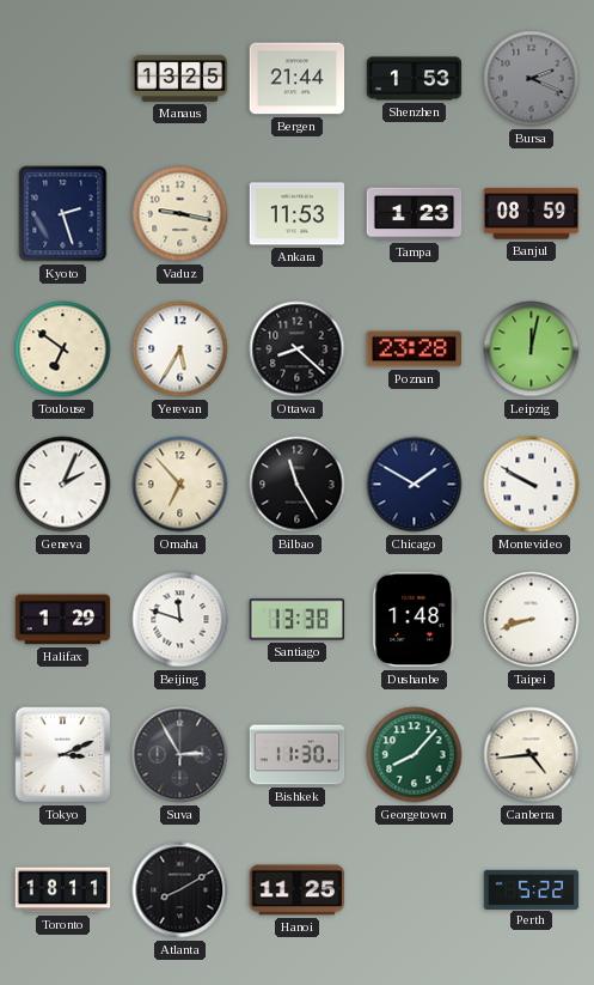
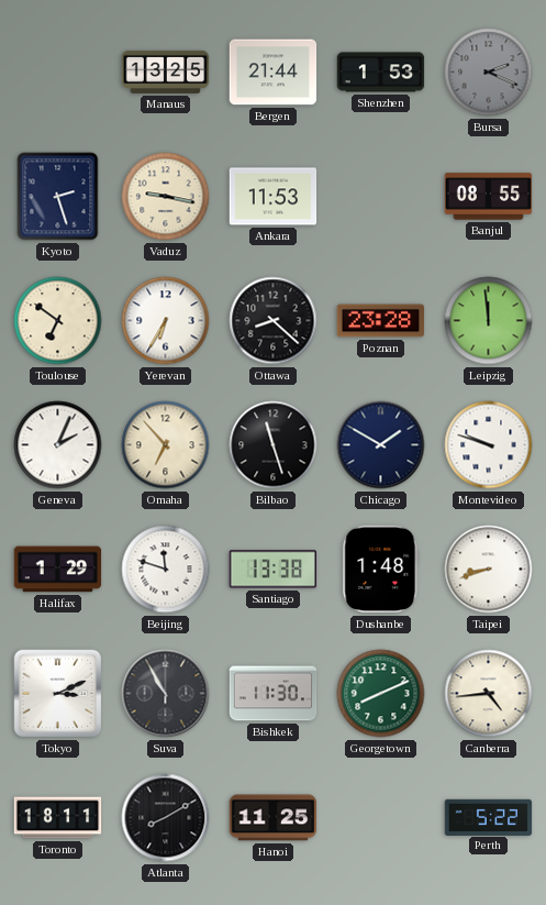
Tampa: 1:23 -> none
Banjul: 08:59 -> 08:55
Yerevan: 5:35 -> 6:35
Leipzig: 12:02 -> 11:59
Bilbao: 11:25 -> 11:27
Montevideo: 9:50 -> 9:48
Suva: 2:55 -> 10:55
Georgetown: 8:07 -> 8:11
